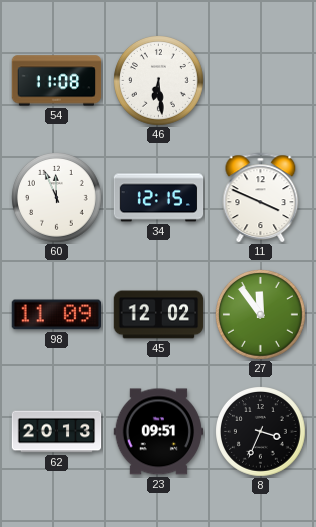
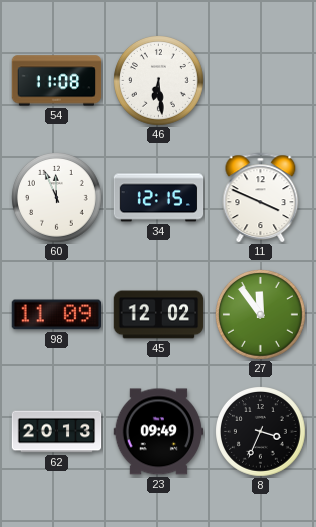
23: 09:51 -> 09:49
